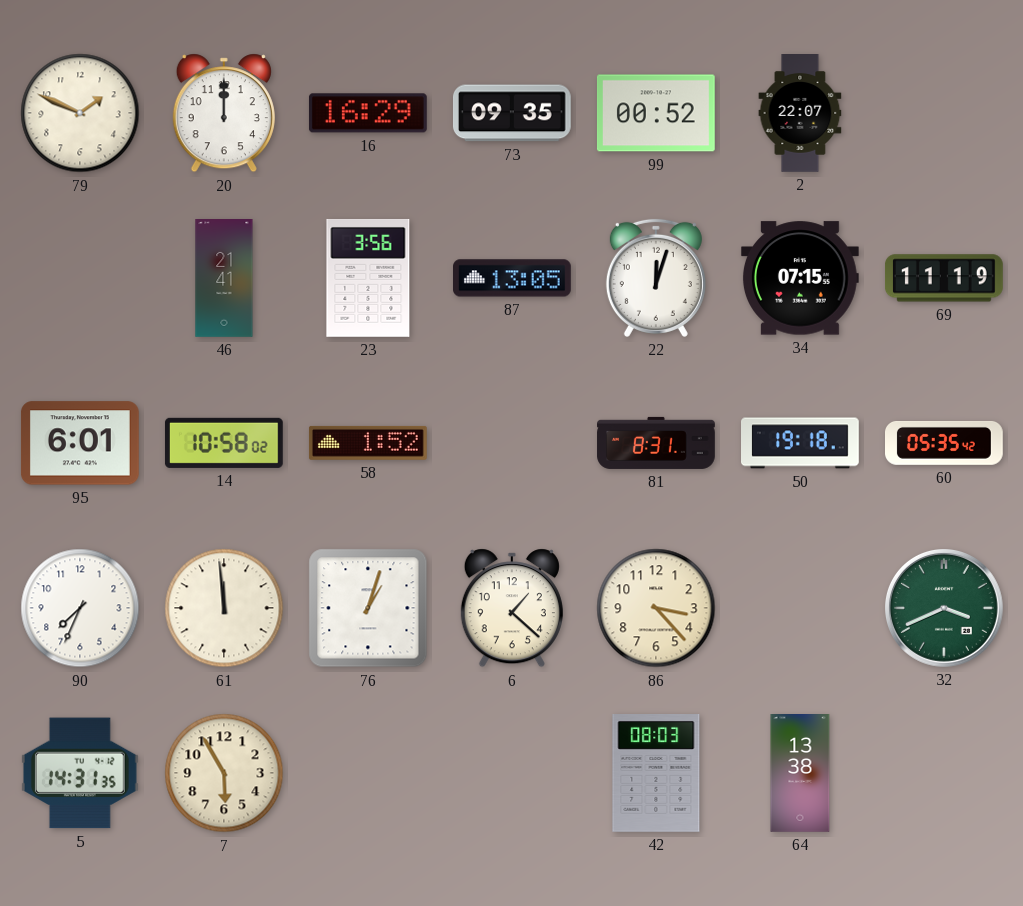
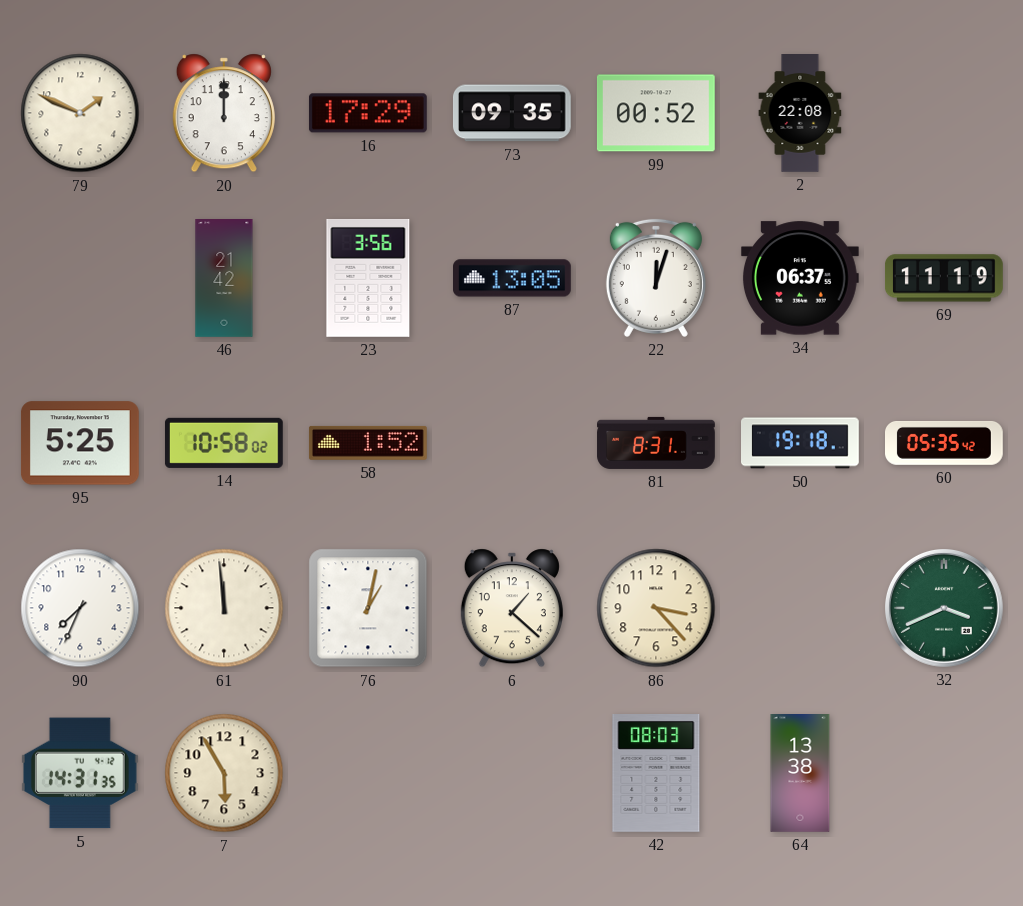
16: 16:29 -> 17:29
2: 22:07 -> 22:08
46: 21:41 -> 21:42
34: 07:15 -> 06:37
95: 6:01 -> 5:25
76: 1:03 -> 1:02
